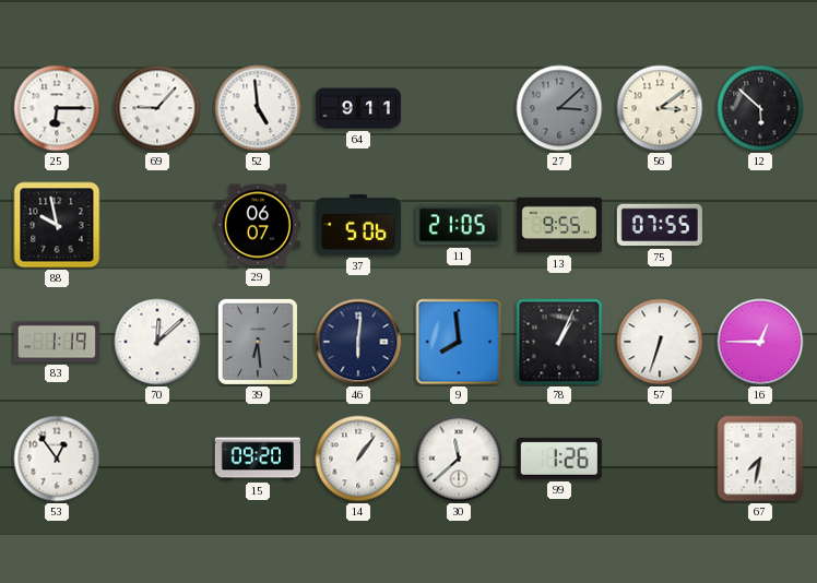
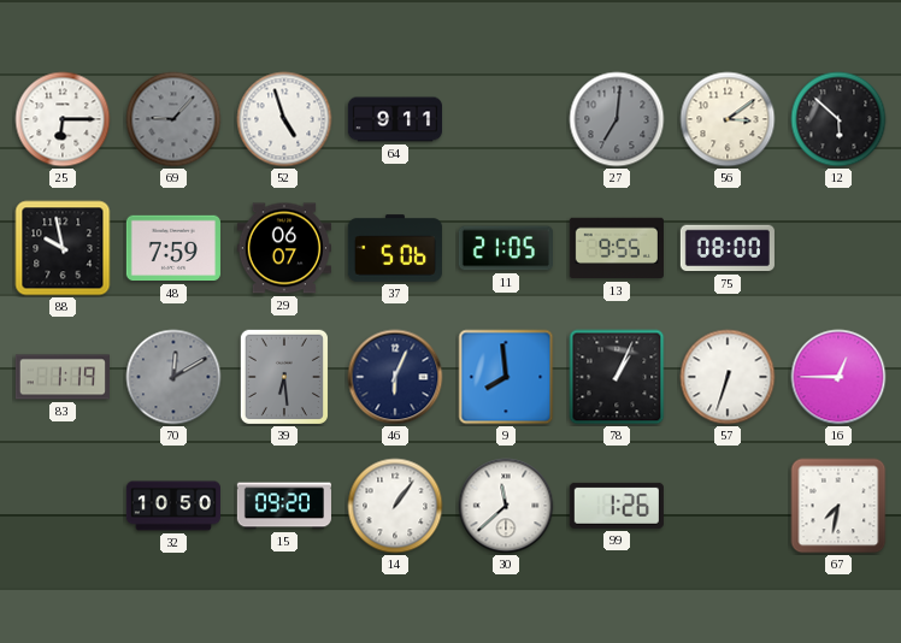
69 dial: white -> grey
52: 4:59 -> 4:57
27: 3:08 -> 7:01
48: none -> 7:59
75: 07:55 -> 08:00
70: 12:08 -> 12:10
70 dial: white -> grey
46: 6:01 -> 6:04
53: 12:54 -> none
32: none -> 10:50
